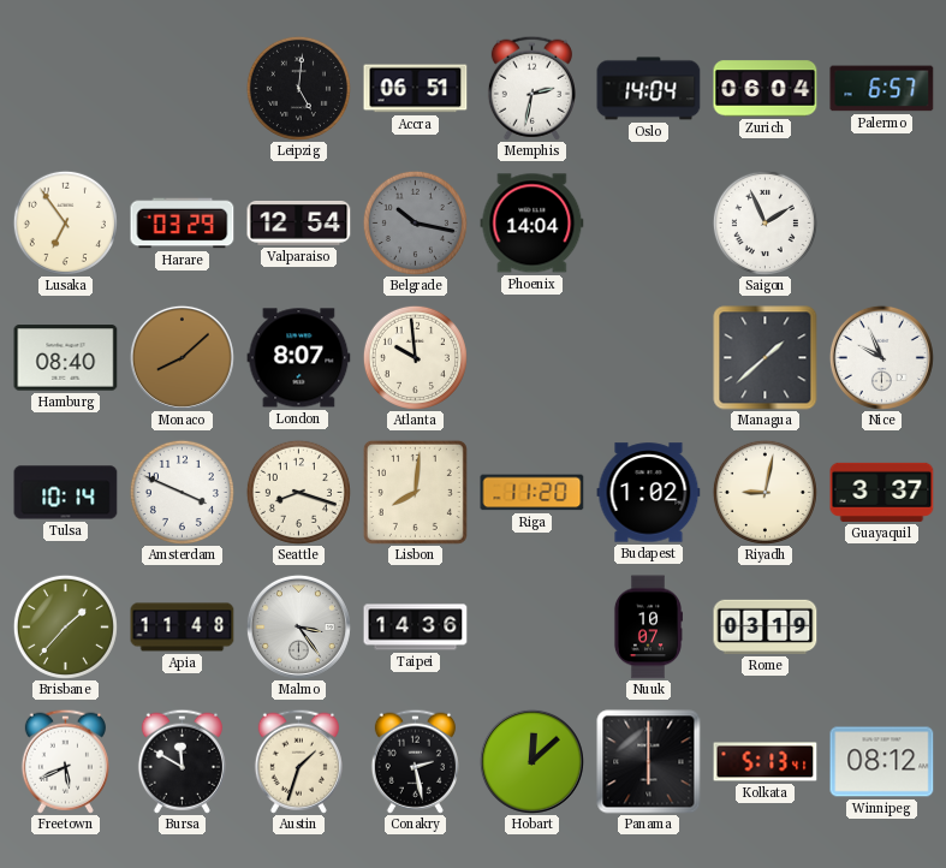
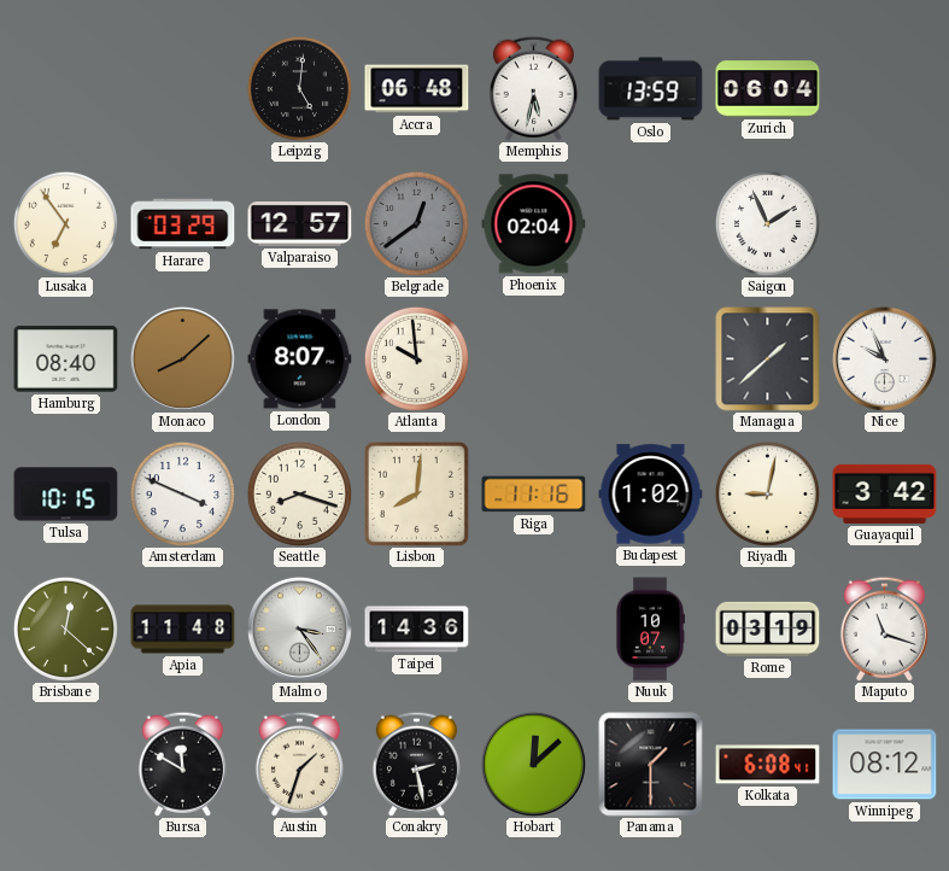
Accra: 06:51 -> 06:48
Memphis: 2:32 -> 5:32
Oslo: 14:04 -> 13:59
Palermo: 6:57 -> none
Valparaiso: 12:54 -> 12:57
Belgrade: 10:17 -> 12:39
Phoenix: 14:04 -> 02:04
Tulsa: 10:14 -> 10:15
Riga: 11:20 -> 11:16
Guayaquil: 3:37 -> 3:42
Brisbane: 1:37 -> 12:22
Maputo: none -> 11:18
Freetown: 5:41 -> none
Panama: 6:00 -> 1:30
Kolkata: 5:13 -> 6:08
